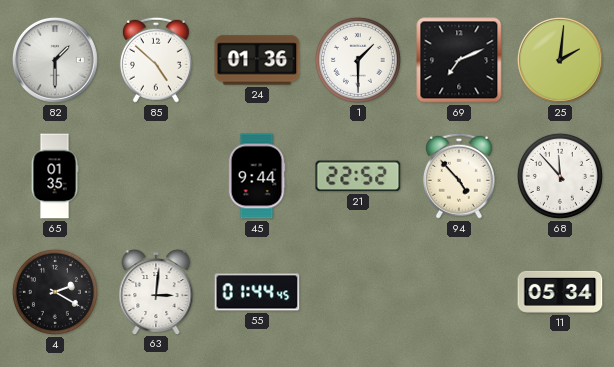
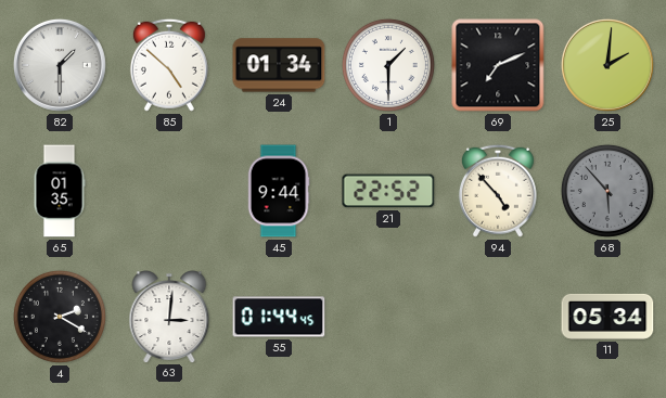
24: 01:36 -> 01:34
68: 11:53 -> 5:53
68 dial: white -> grey
